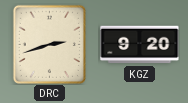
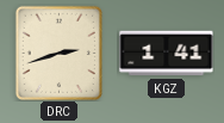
KGZ: 9:20 -> 1:41
